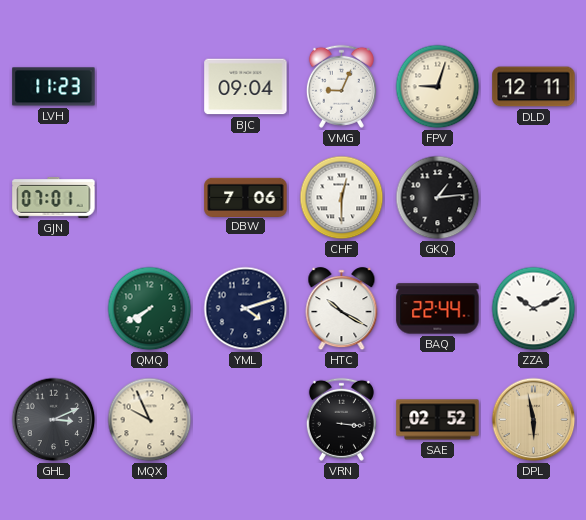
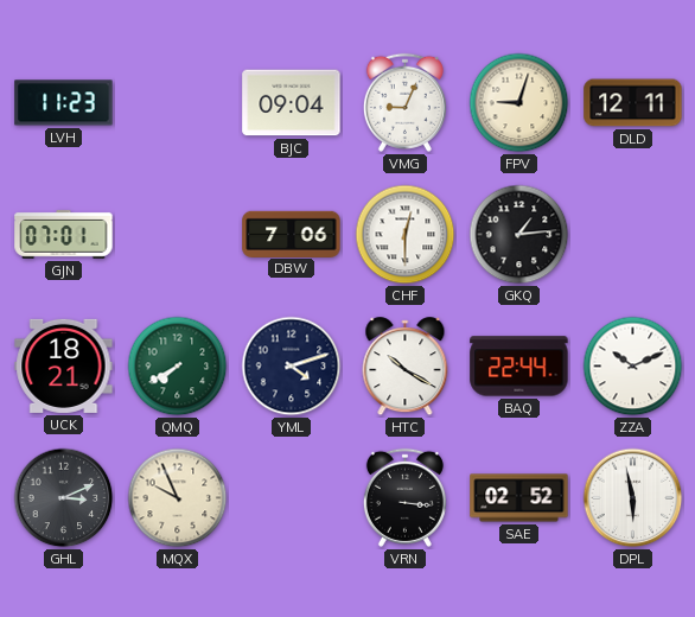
UCK: none -> 18:21
DPL dial: champagne -> white
